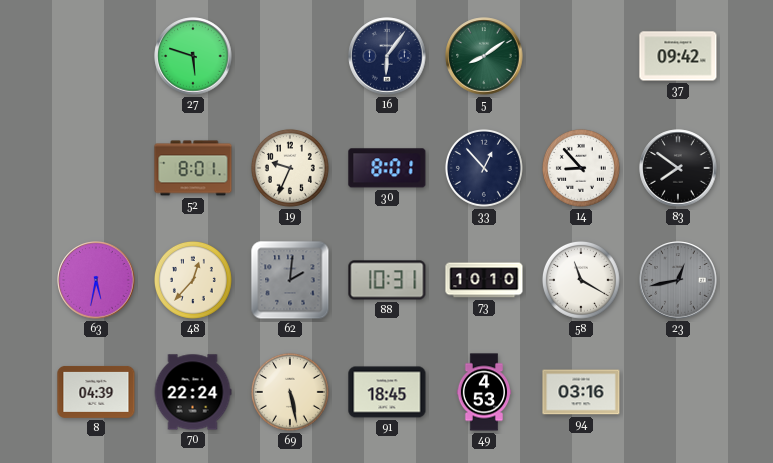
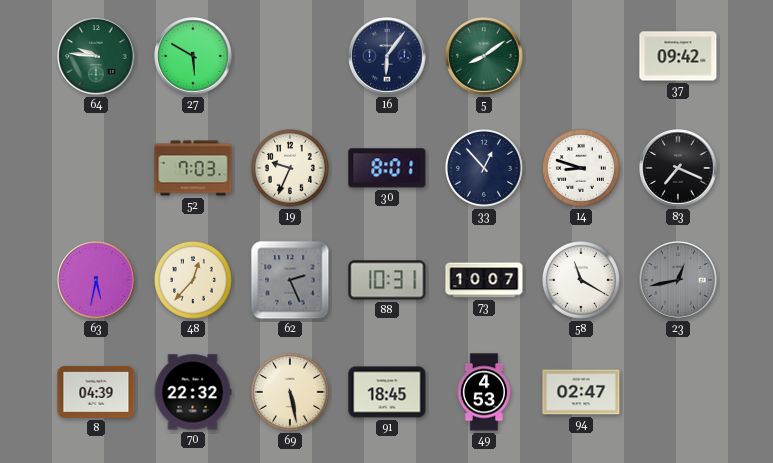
64: none -> 9:46
27: 5:48 -> 5:50
52: 8:01 -> 7:03
14: 8:53 -> 8:48
83: 7:51 -> 7:19
62: 2:01 -> 2:26
73: 10:10 -> 10:07
70: 22:24 -> 22:32
94: 03:16 -> 02:47
